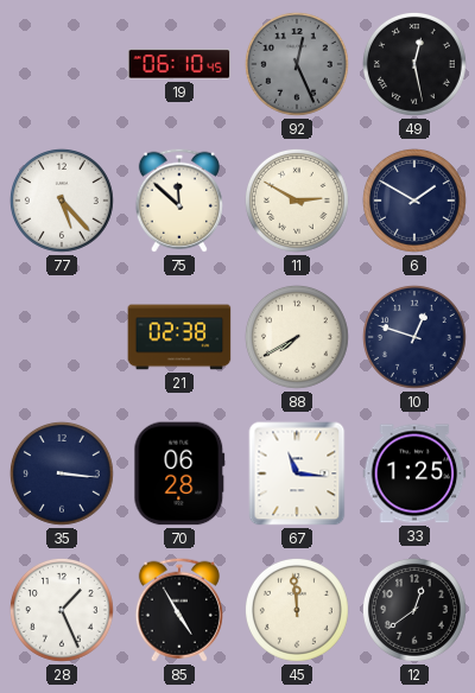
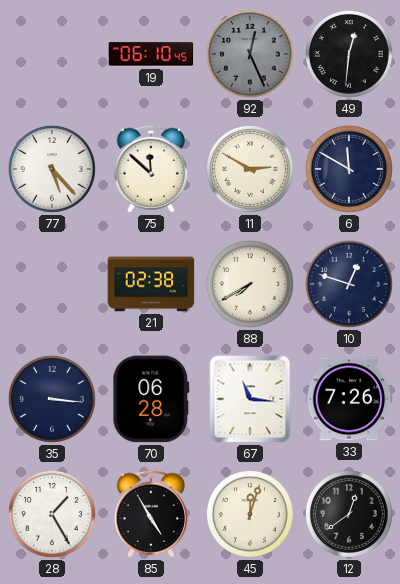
49: 12:28 -> 12:31
6: 1:50 -> 11:50
33: 1:25 -> 7:26
28: 1:26 -> 1:25
45: 11:59 -> 12:03
